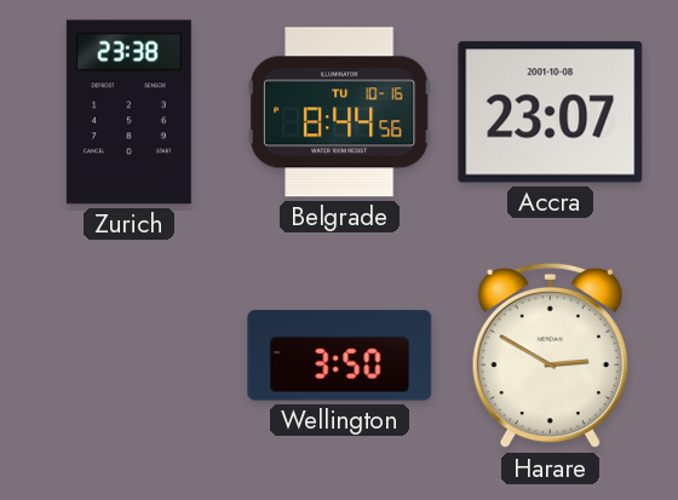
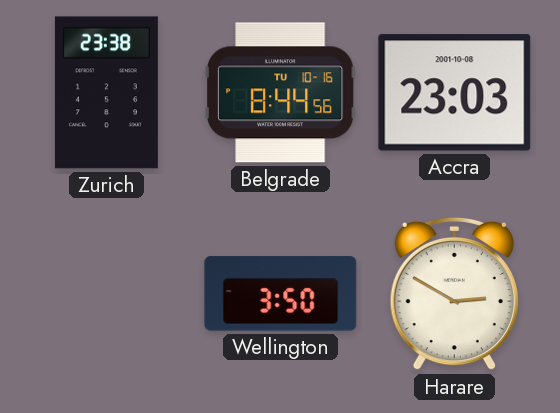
Accra: 23:07 -> 23:03
